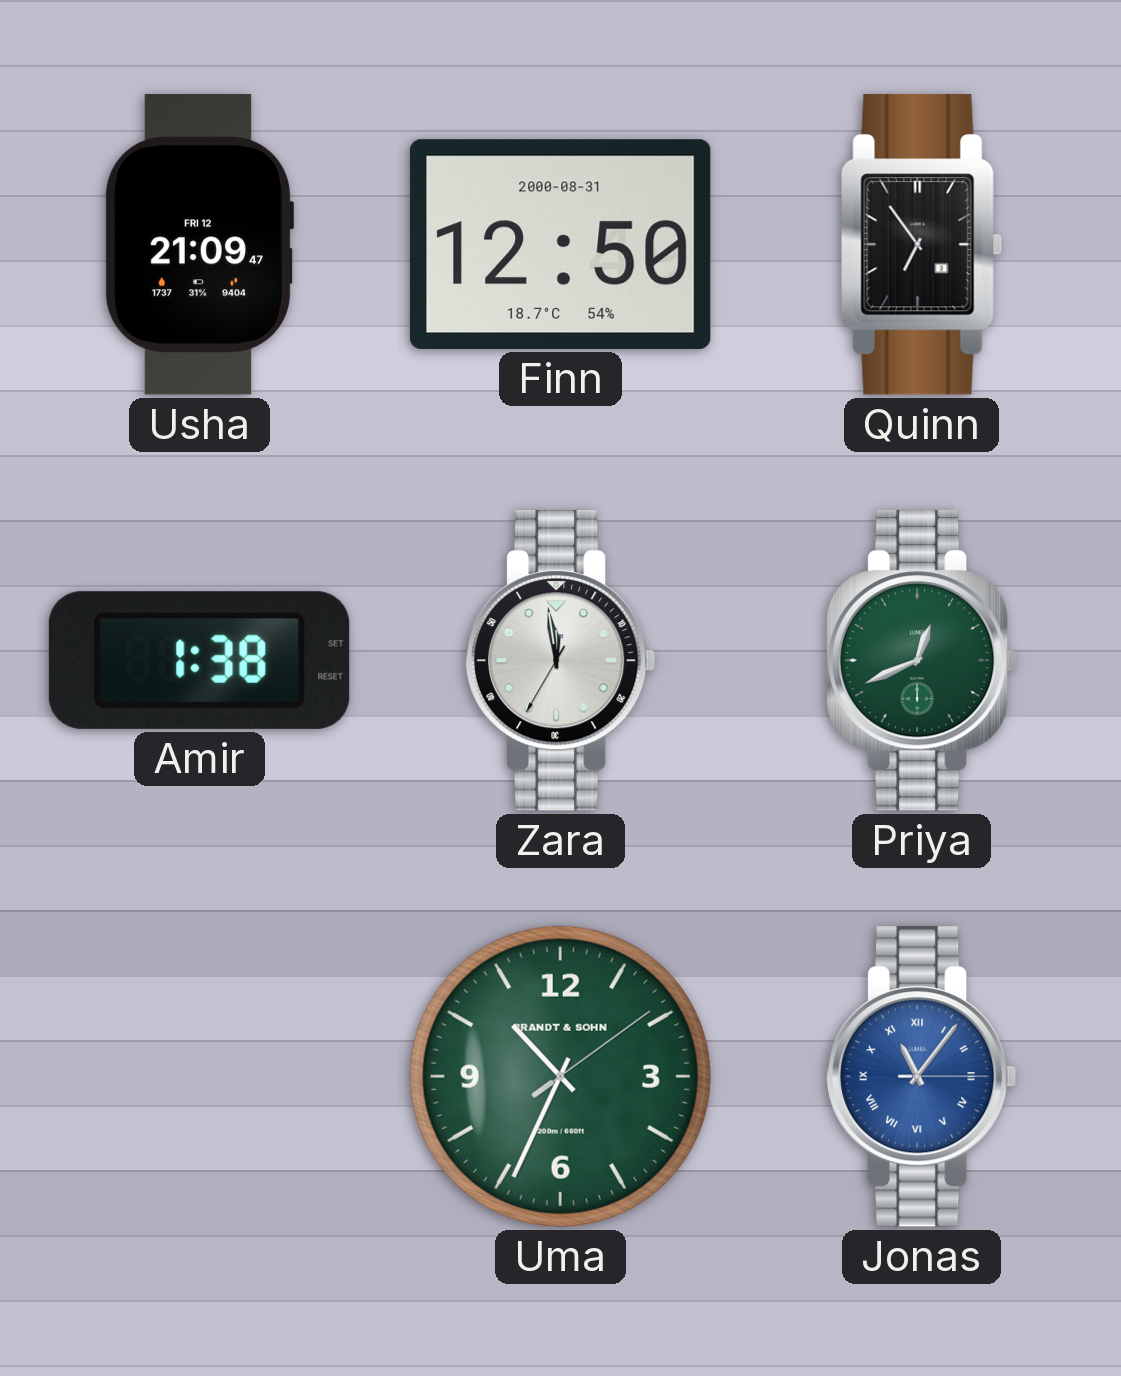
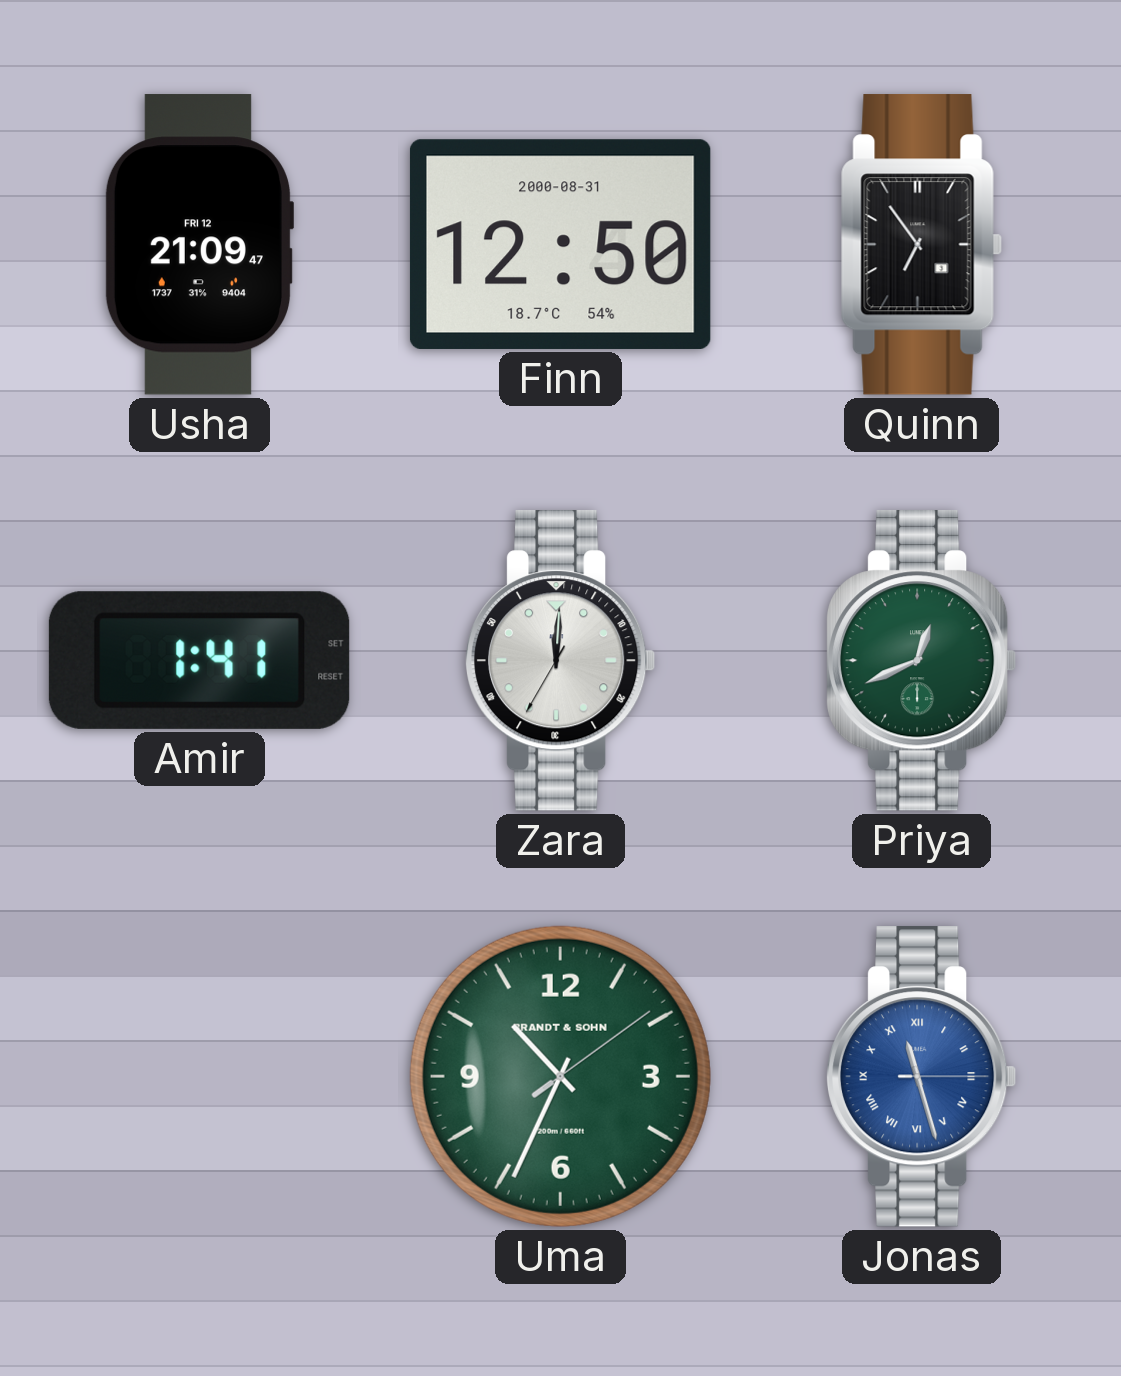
Amir: 1:38 -> 1:41
Zara: 11:58 -> 12:00
Jonas: 11:06 -> 11:27
